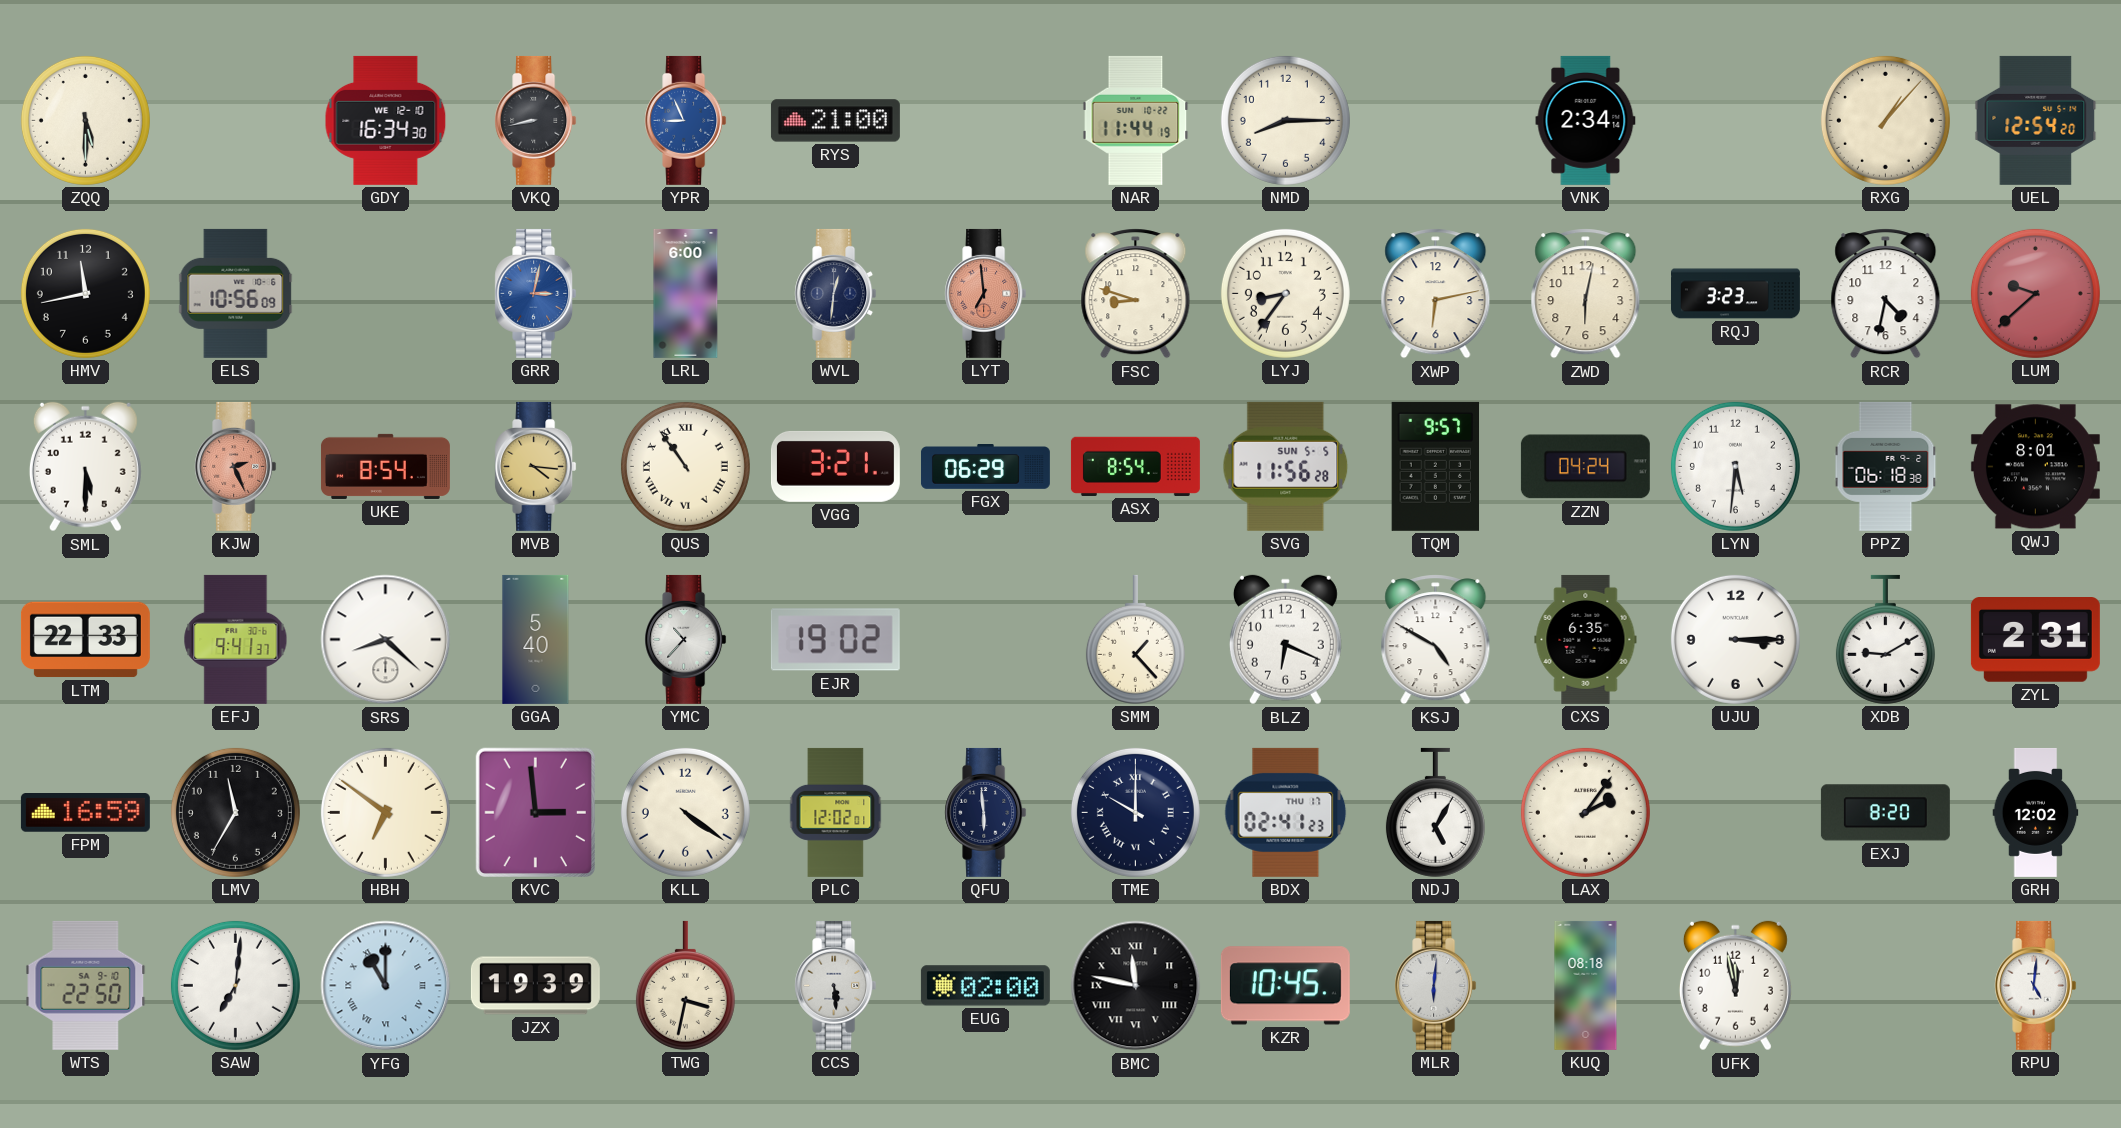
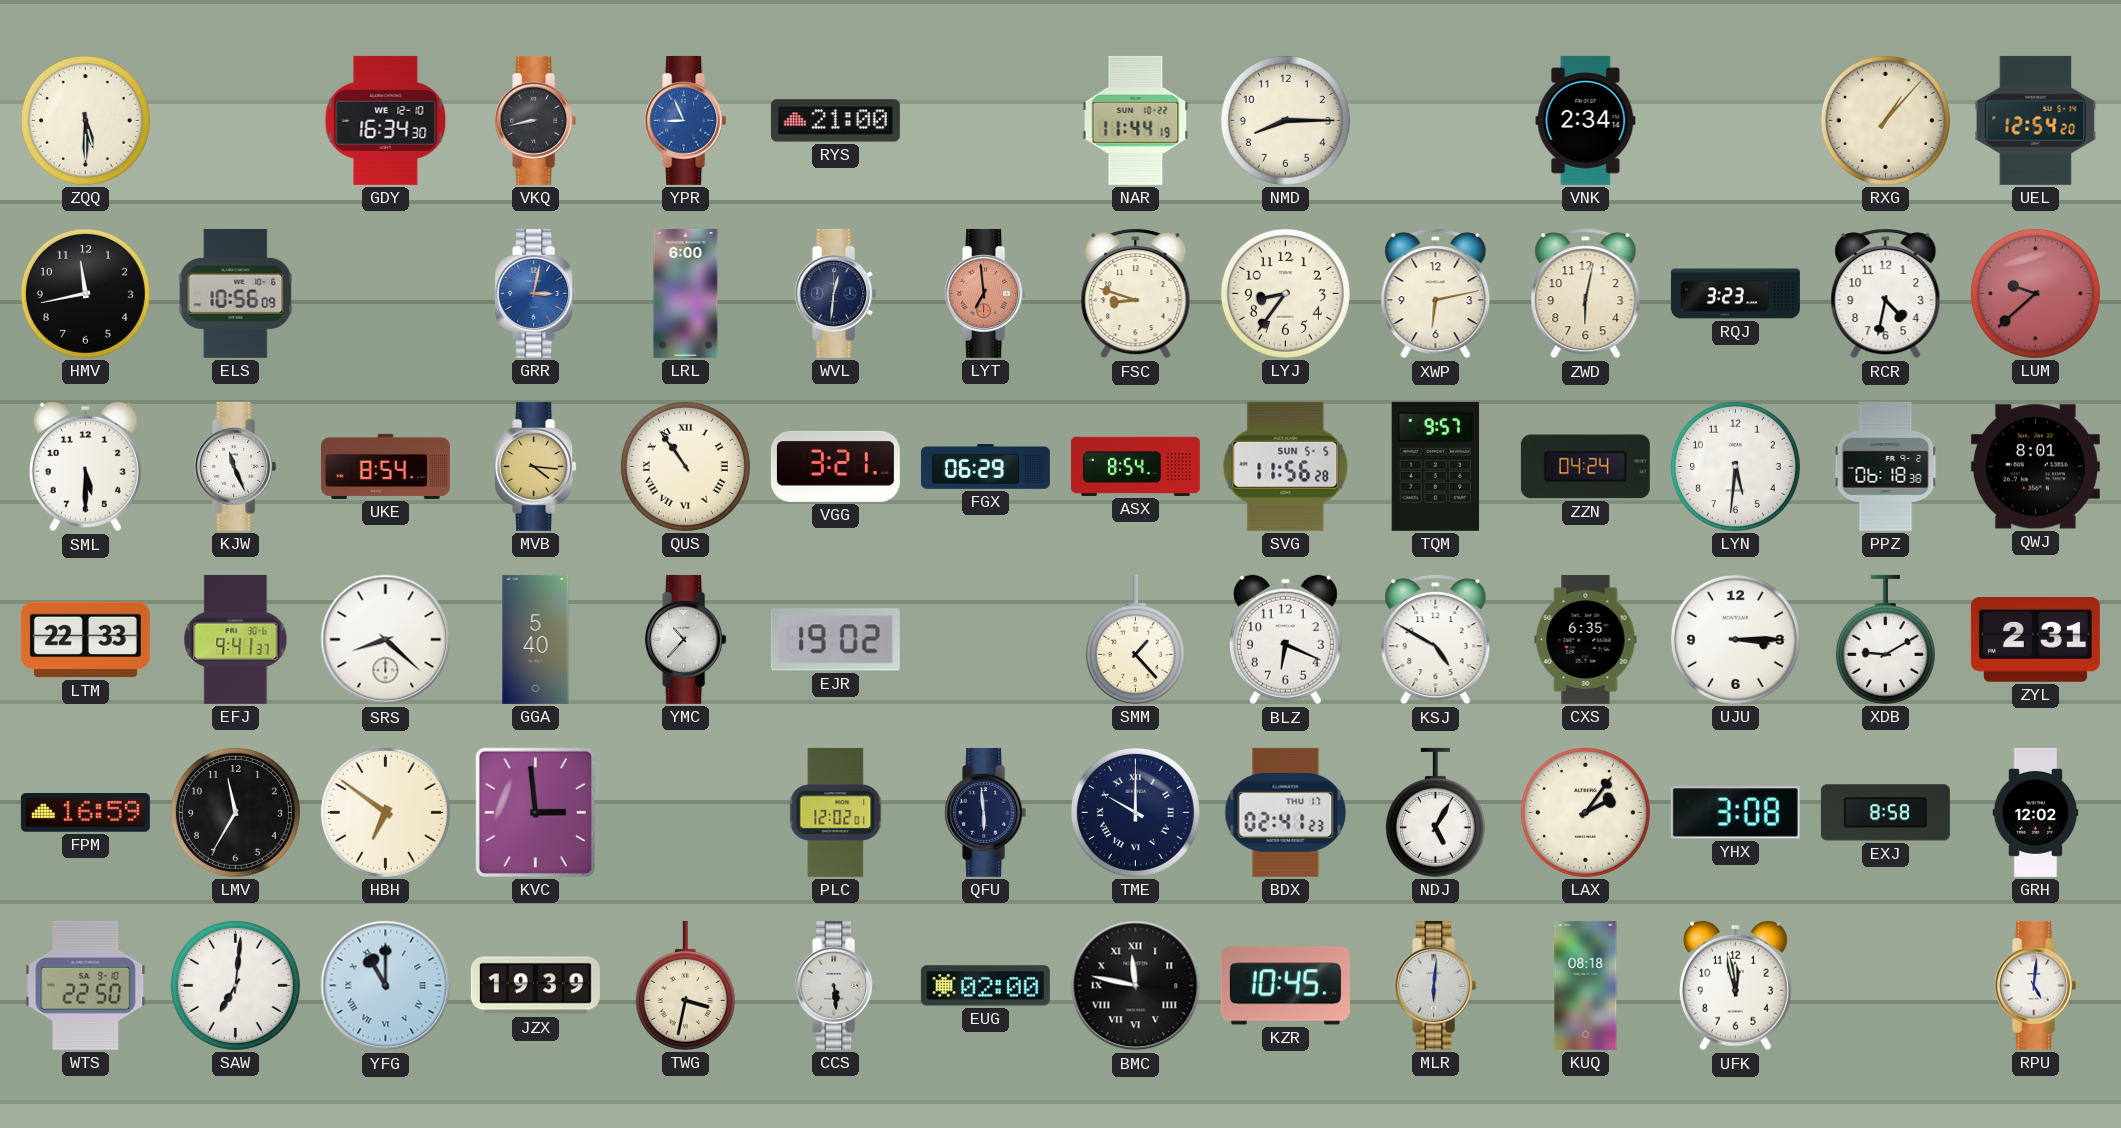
KJW: 2:26 -> 11:26
KJW dial: salmon -> white
KLL: 4:21 -> none
YHX: none -> 3:08
EXJ: 8:20 -> 8:58
